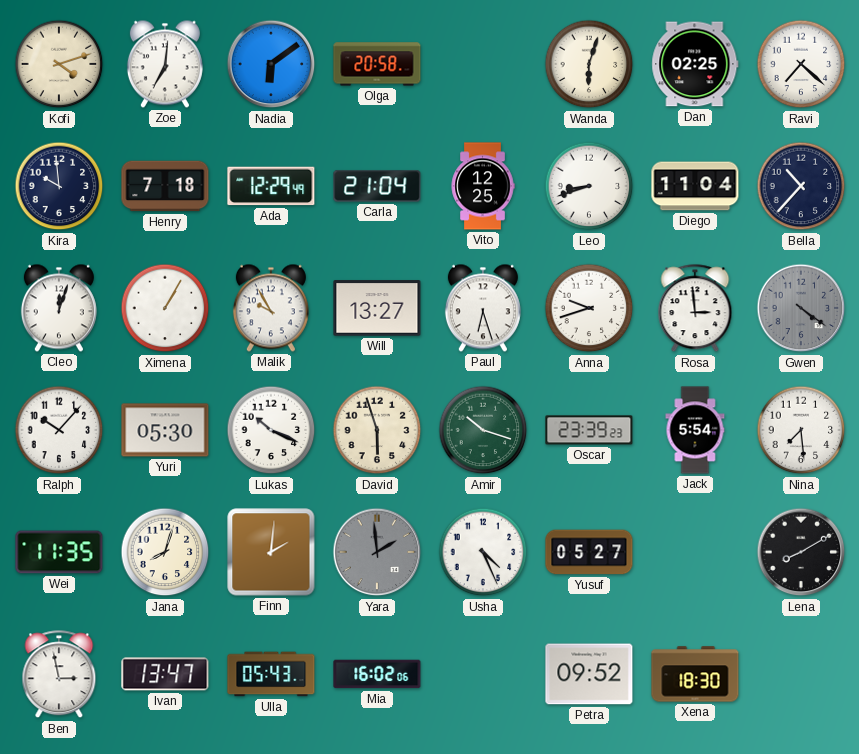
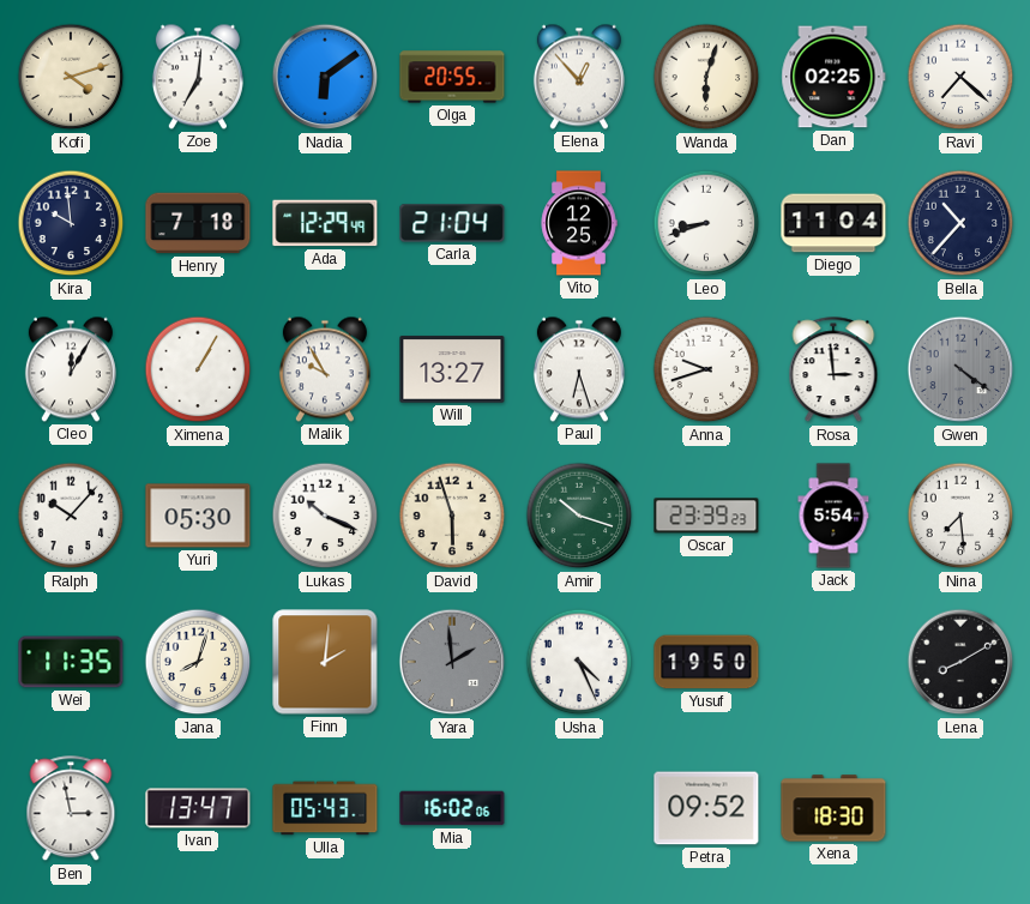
Olga: 20:58 -> 20:55
Elena: none -> 12:53
Cleo: 12:03 -> 12:05
Yusuf: 05:27 -> 19:50
